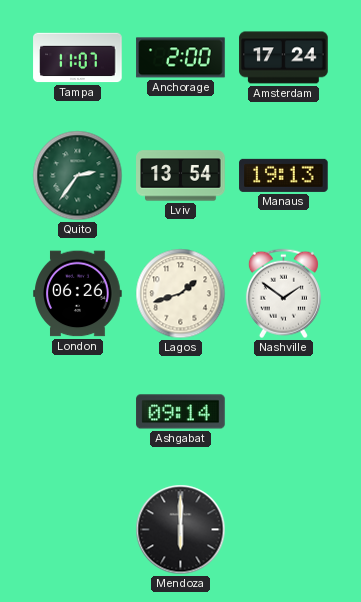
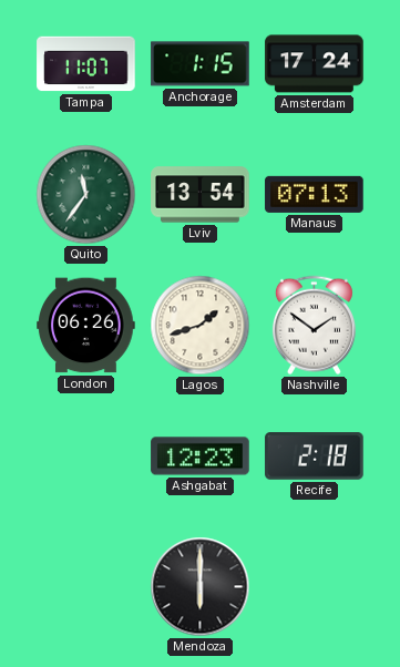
Anchorage: 2:00 -> 1:15
Quito: 2:36 -> 11:36
Manaus: 19:13 -> 07:13
Ashgabat: 09:14 -> 12:23
Recife: none -> 2:18
